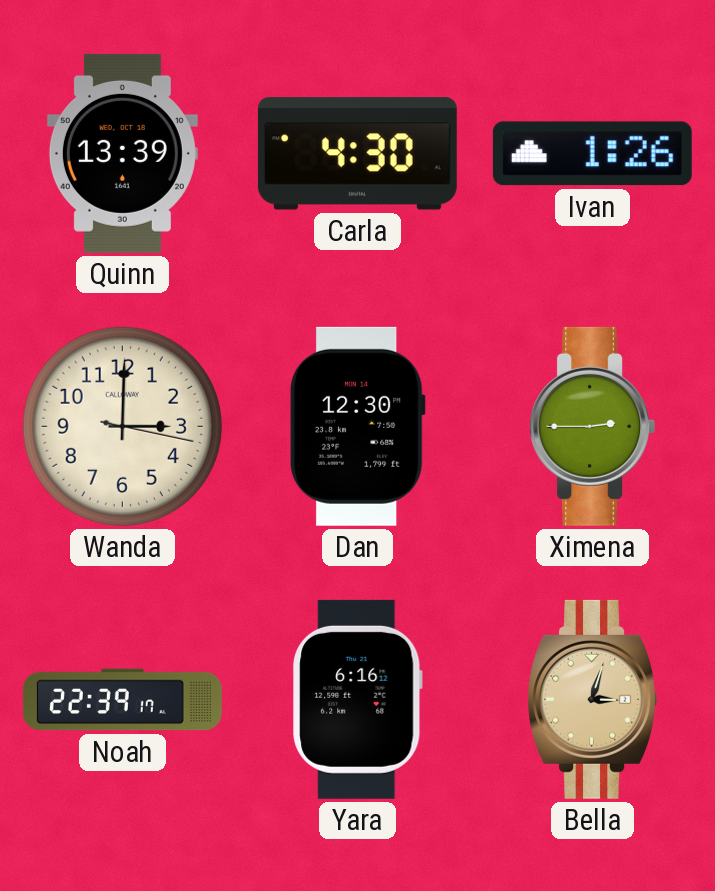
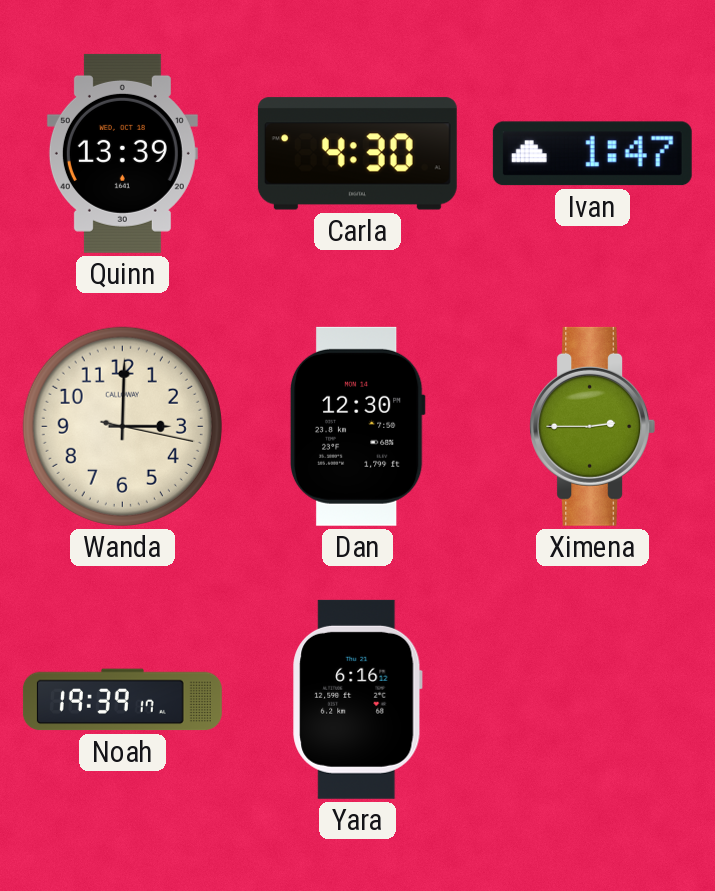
Ivan: 1:26 -> 1:47
Noah: 22:39 -> 19:39
Bella: 3:03 -> none
